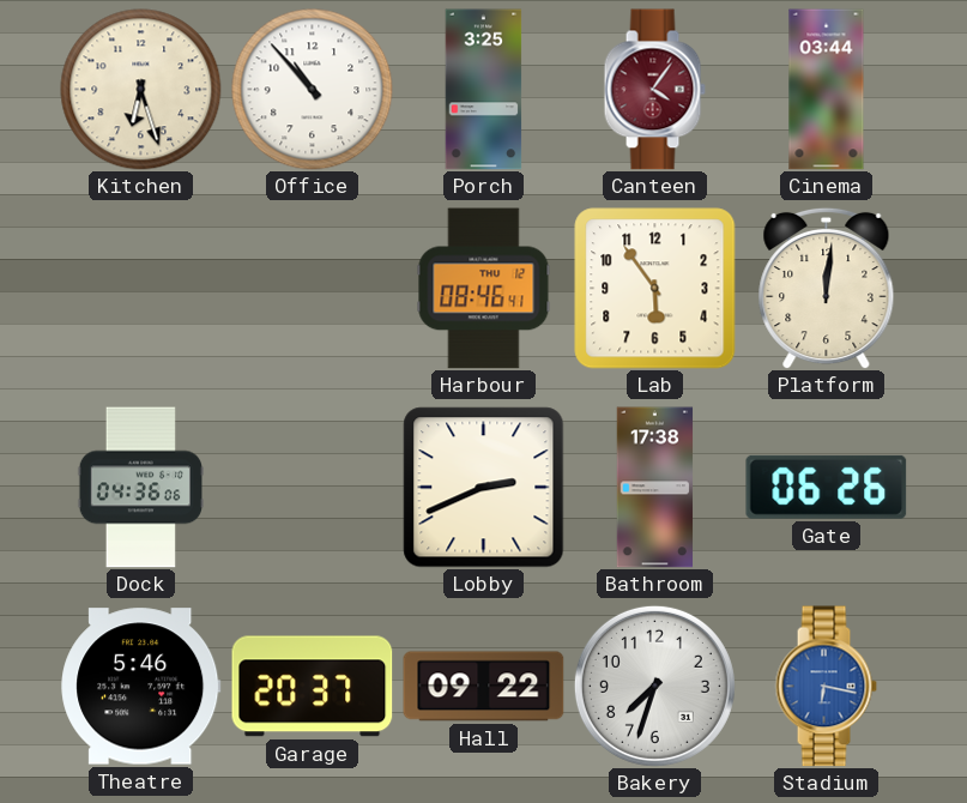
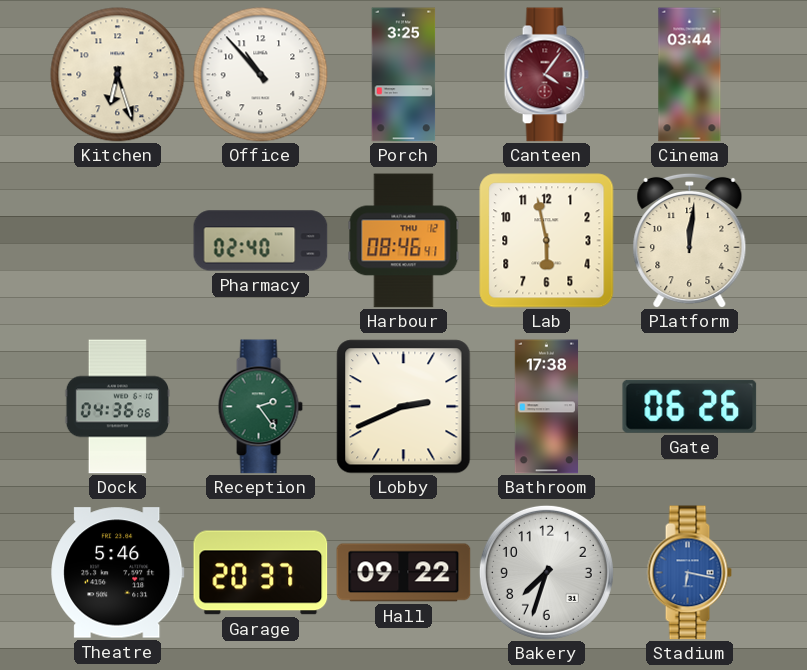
Pharmacy: none -> 02:40
Lab: 5:54 -> 5:58
Reception: none -> 2:24
